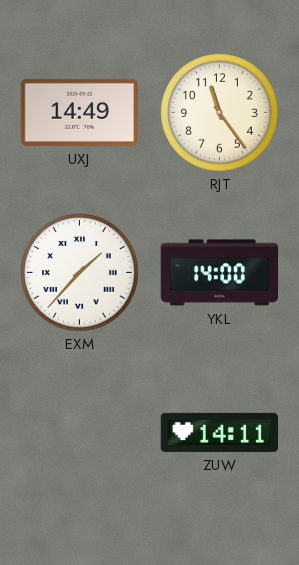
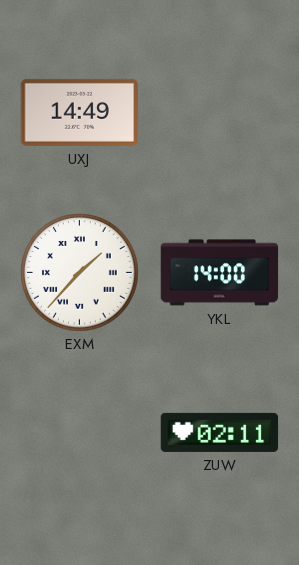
RJT: 11:24 -> none
ZUW: 14:11 -> 02:11
